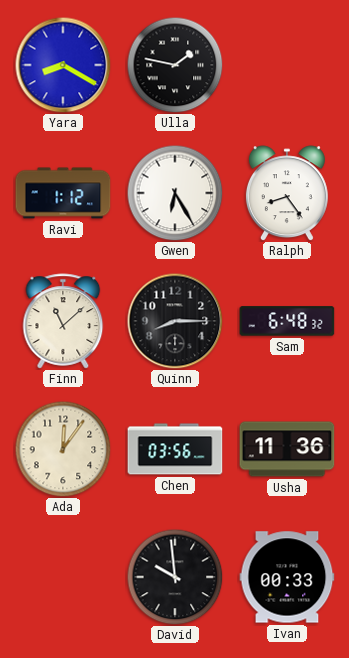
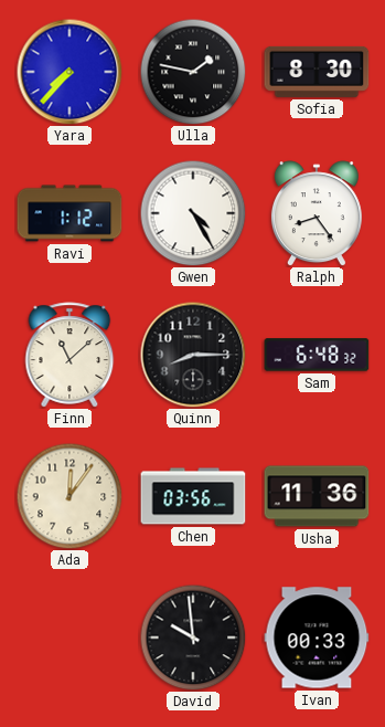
Yara: 8:20 -> 7:37
Sofia: none -> 8:30
Gwen: 6:25 -> 4:25
